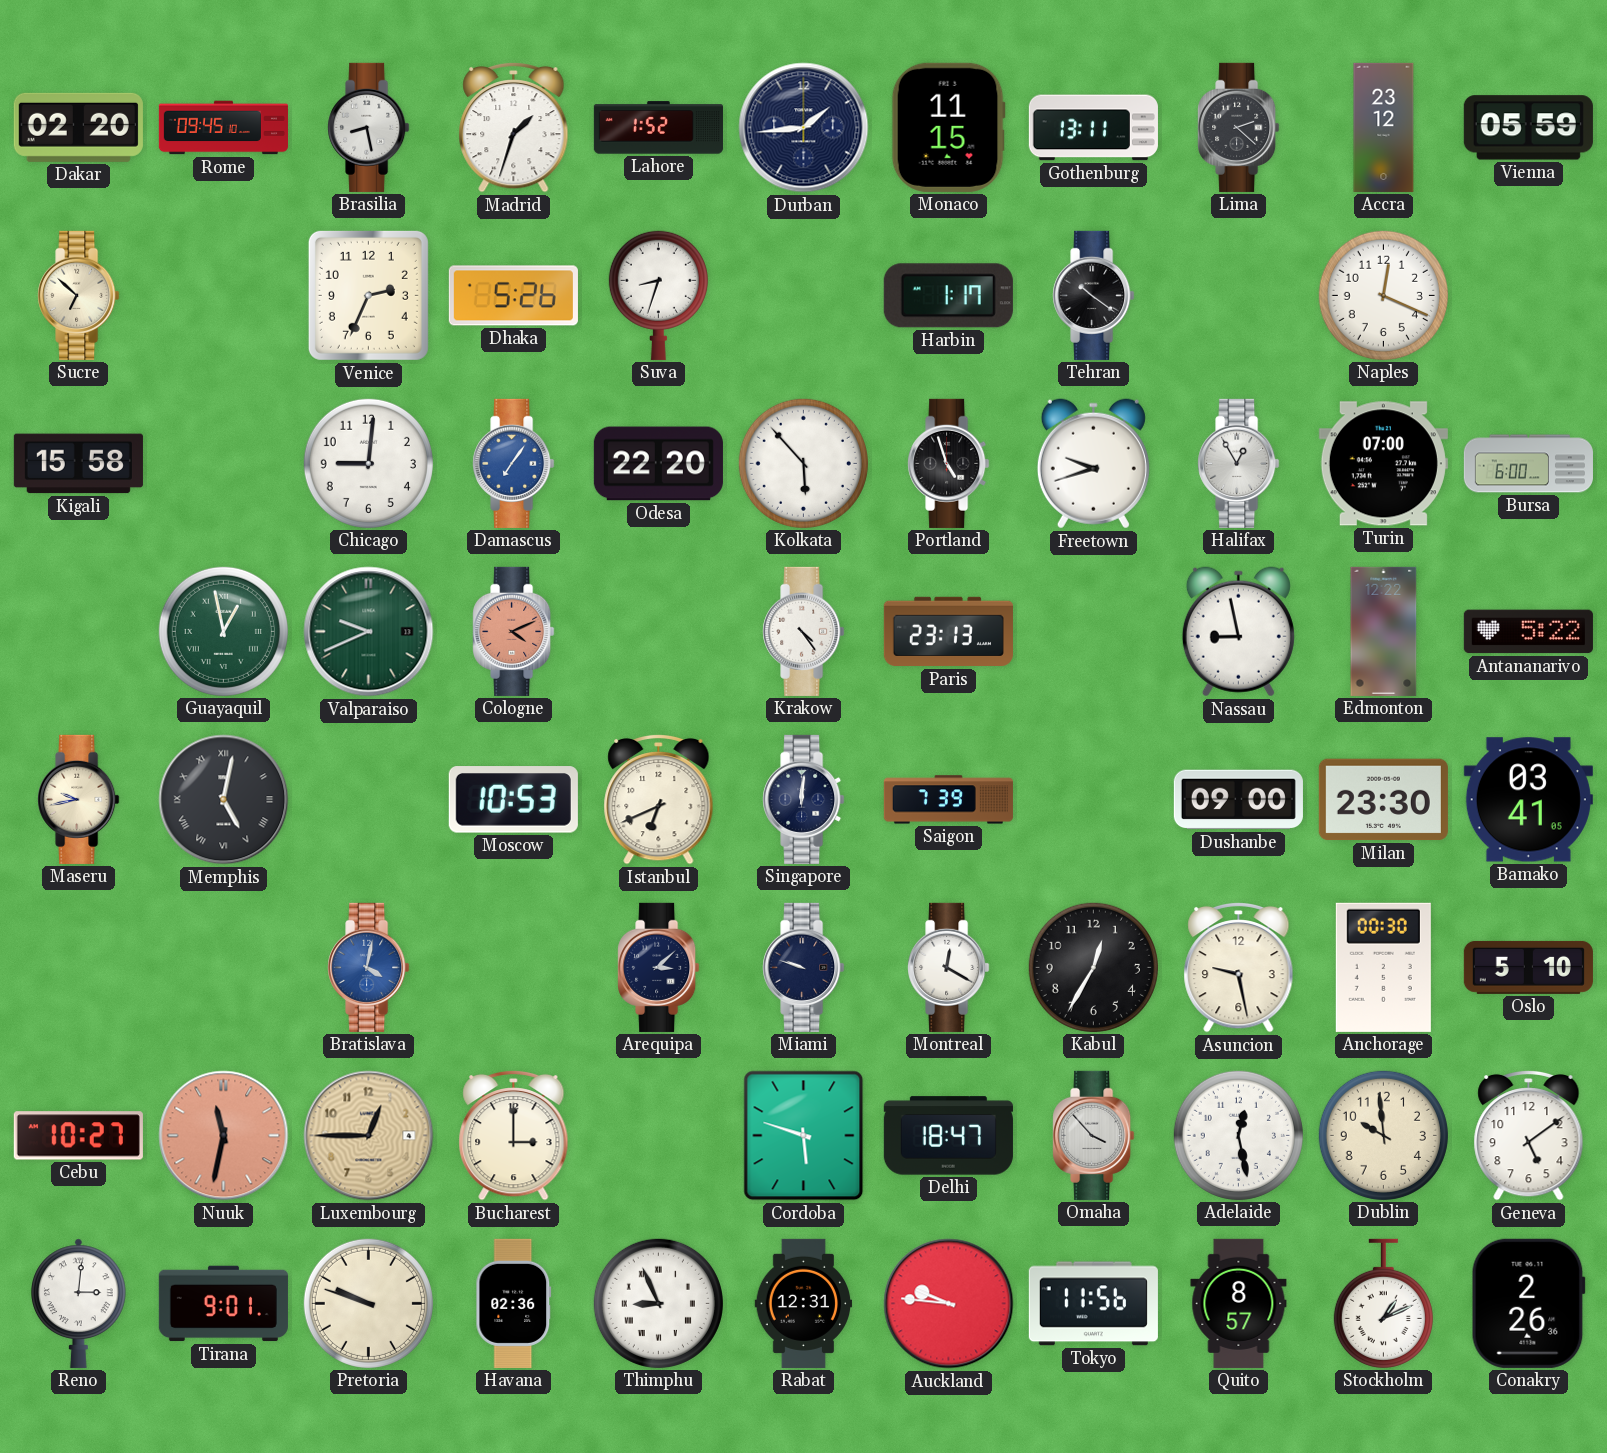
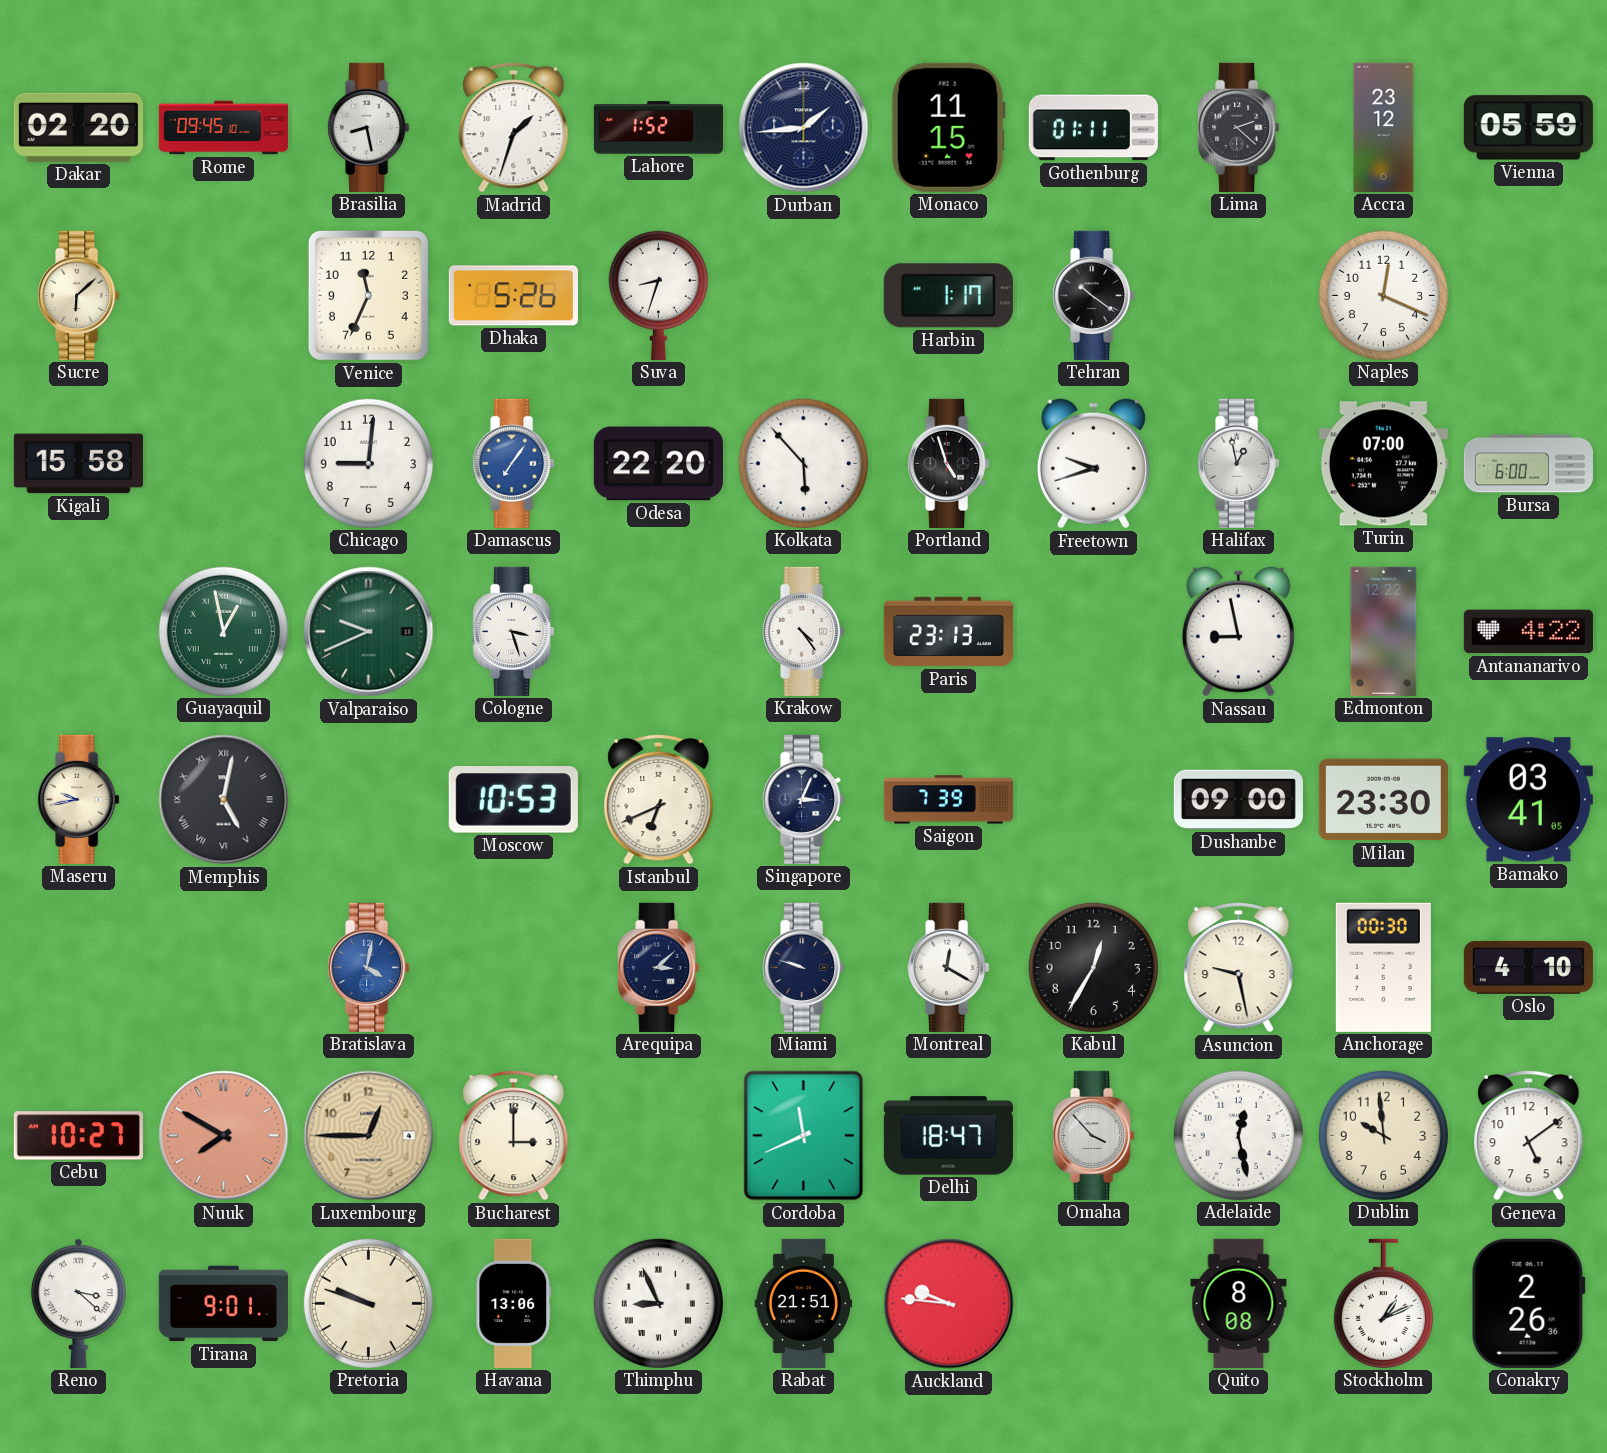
Gothenburg: 13:11 -> 01:11
Sucre: 6:52 -> 6:08
Venice: 2:34 -> 11:34
Halifax: 12:55 -> 12:58
Cologne: 4:11 -> 3:27
Cologne dial: salmon -> white
Antananarivo: 5:22 -> 4:22
Singapore: 12:01 -> 3:04
Oslo: 5:10 -> 4:10
Nuuk: 11:32 -> 7:50
Cordoba: 5:48 -> 11:41
Reno: 3:01 -> 3:22
Havana: 02:36 -> 13:06
Rabat: 12:31 -> 21:51
Tokyo: 11:56 -> none
Quito: 8:57 -> 8:08
